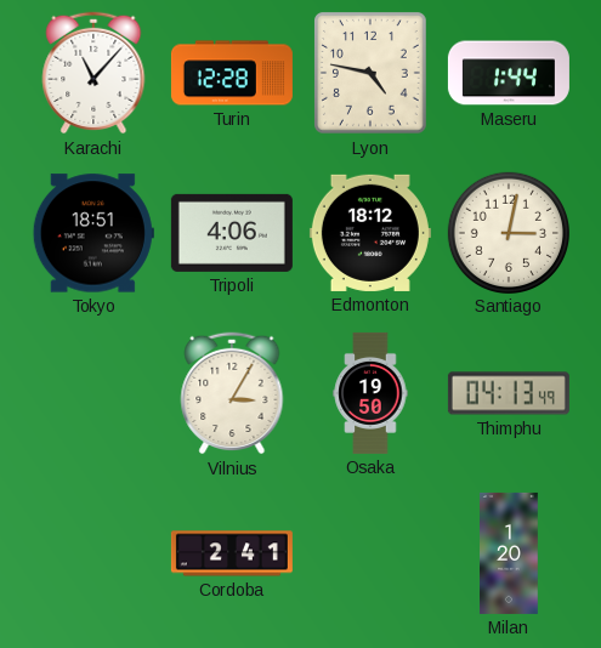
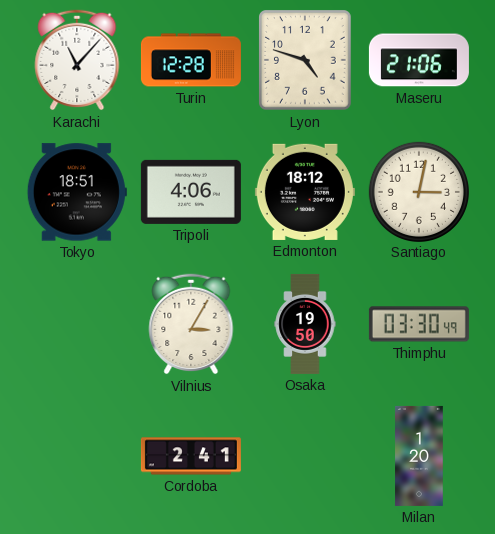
Lyon: 4:47 -> 4:48
Maseru: 1:44 -> 21:06
Thimphu: 04:13 -> 03:30
